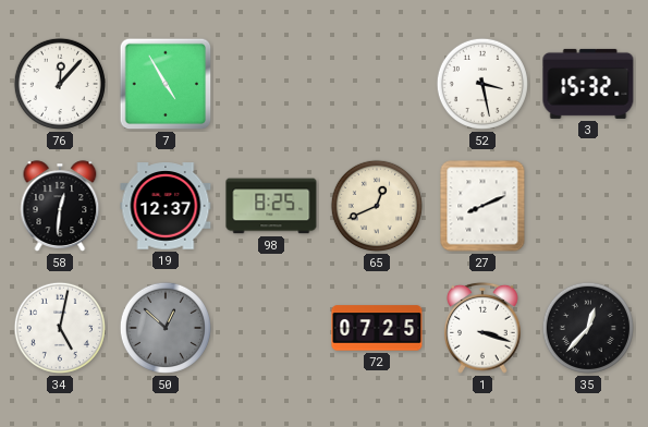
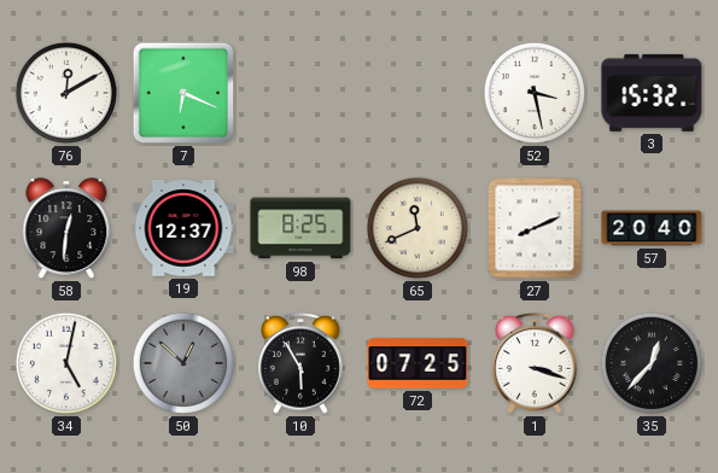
76: 12:07 -> 12:10
7: 4:55 -> 6:19
65: 12:41 -> 11:41
57: none -> 20:40
10: none -> 5:55
